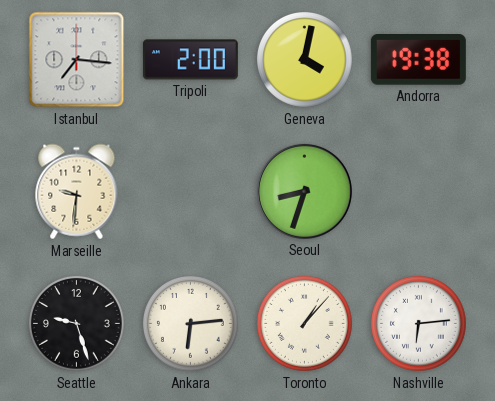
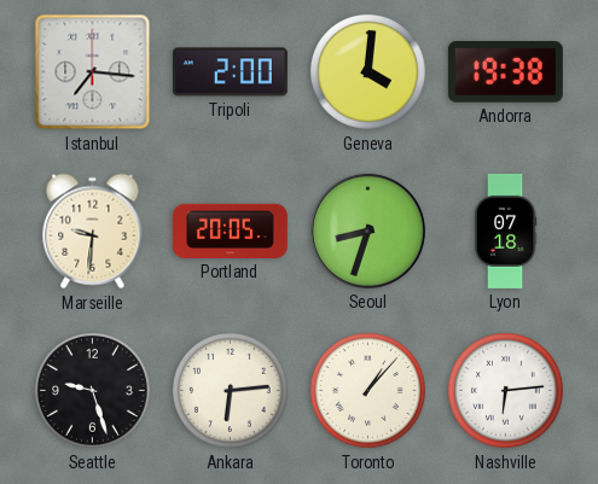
Geneva: 4:02 -> 4:01
Portland: none -> 20:05
Lyon: none -> 07:18
